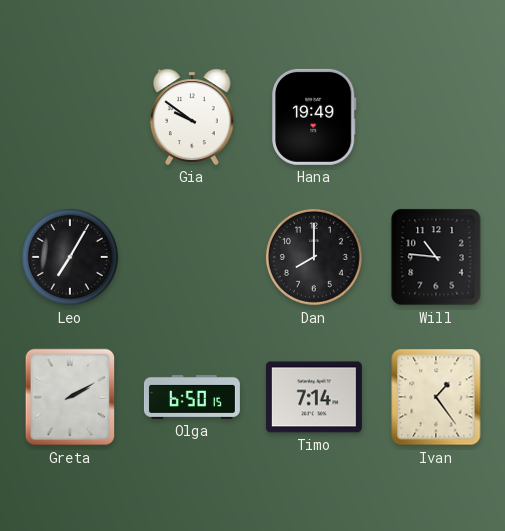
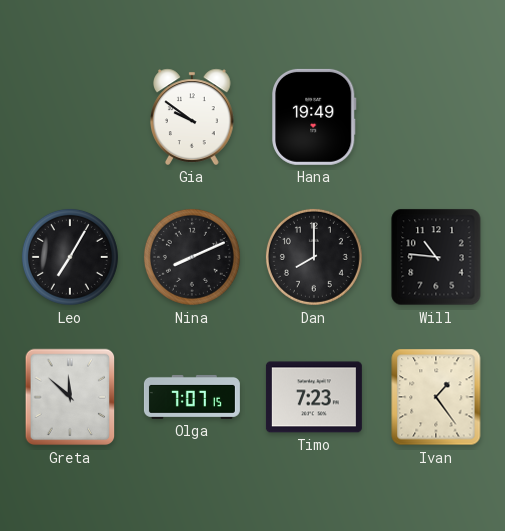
Nina: none -> 8:11
Greta: 2:10 -> 11:52
Olga: 6:50 -> 7:07
Timo: 7:14 -> 7:23
